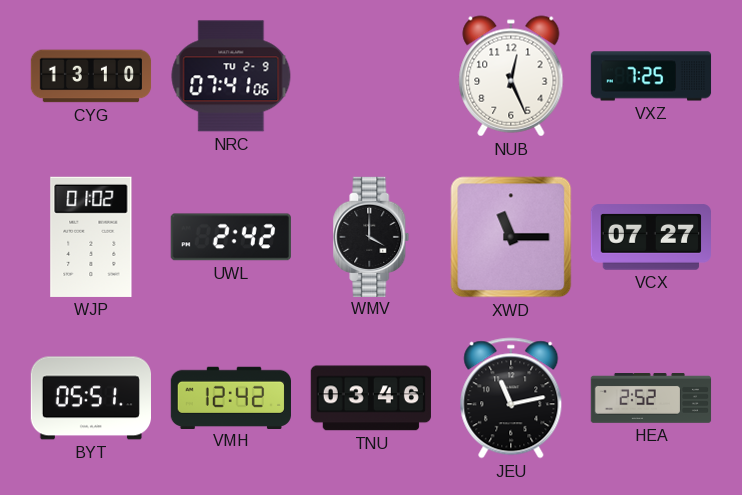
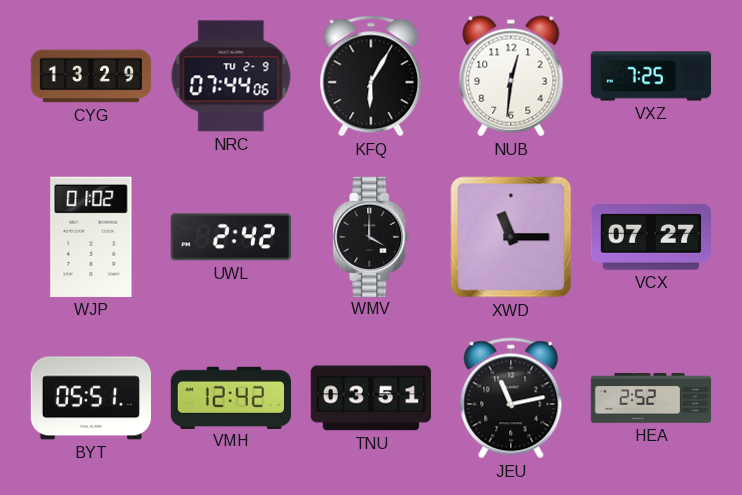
CYG: 13:10 -> 13:29
NRC: 07:41 -> 07:44
KFQ: none -> 6:05
NUB: 12:26 -> 12:31
TNU: 03:46 -> 03:51
